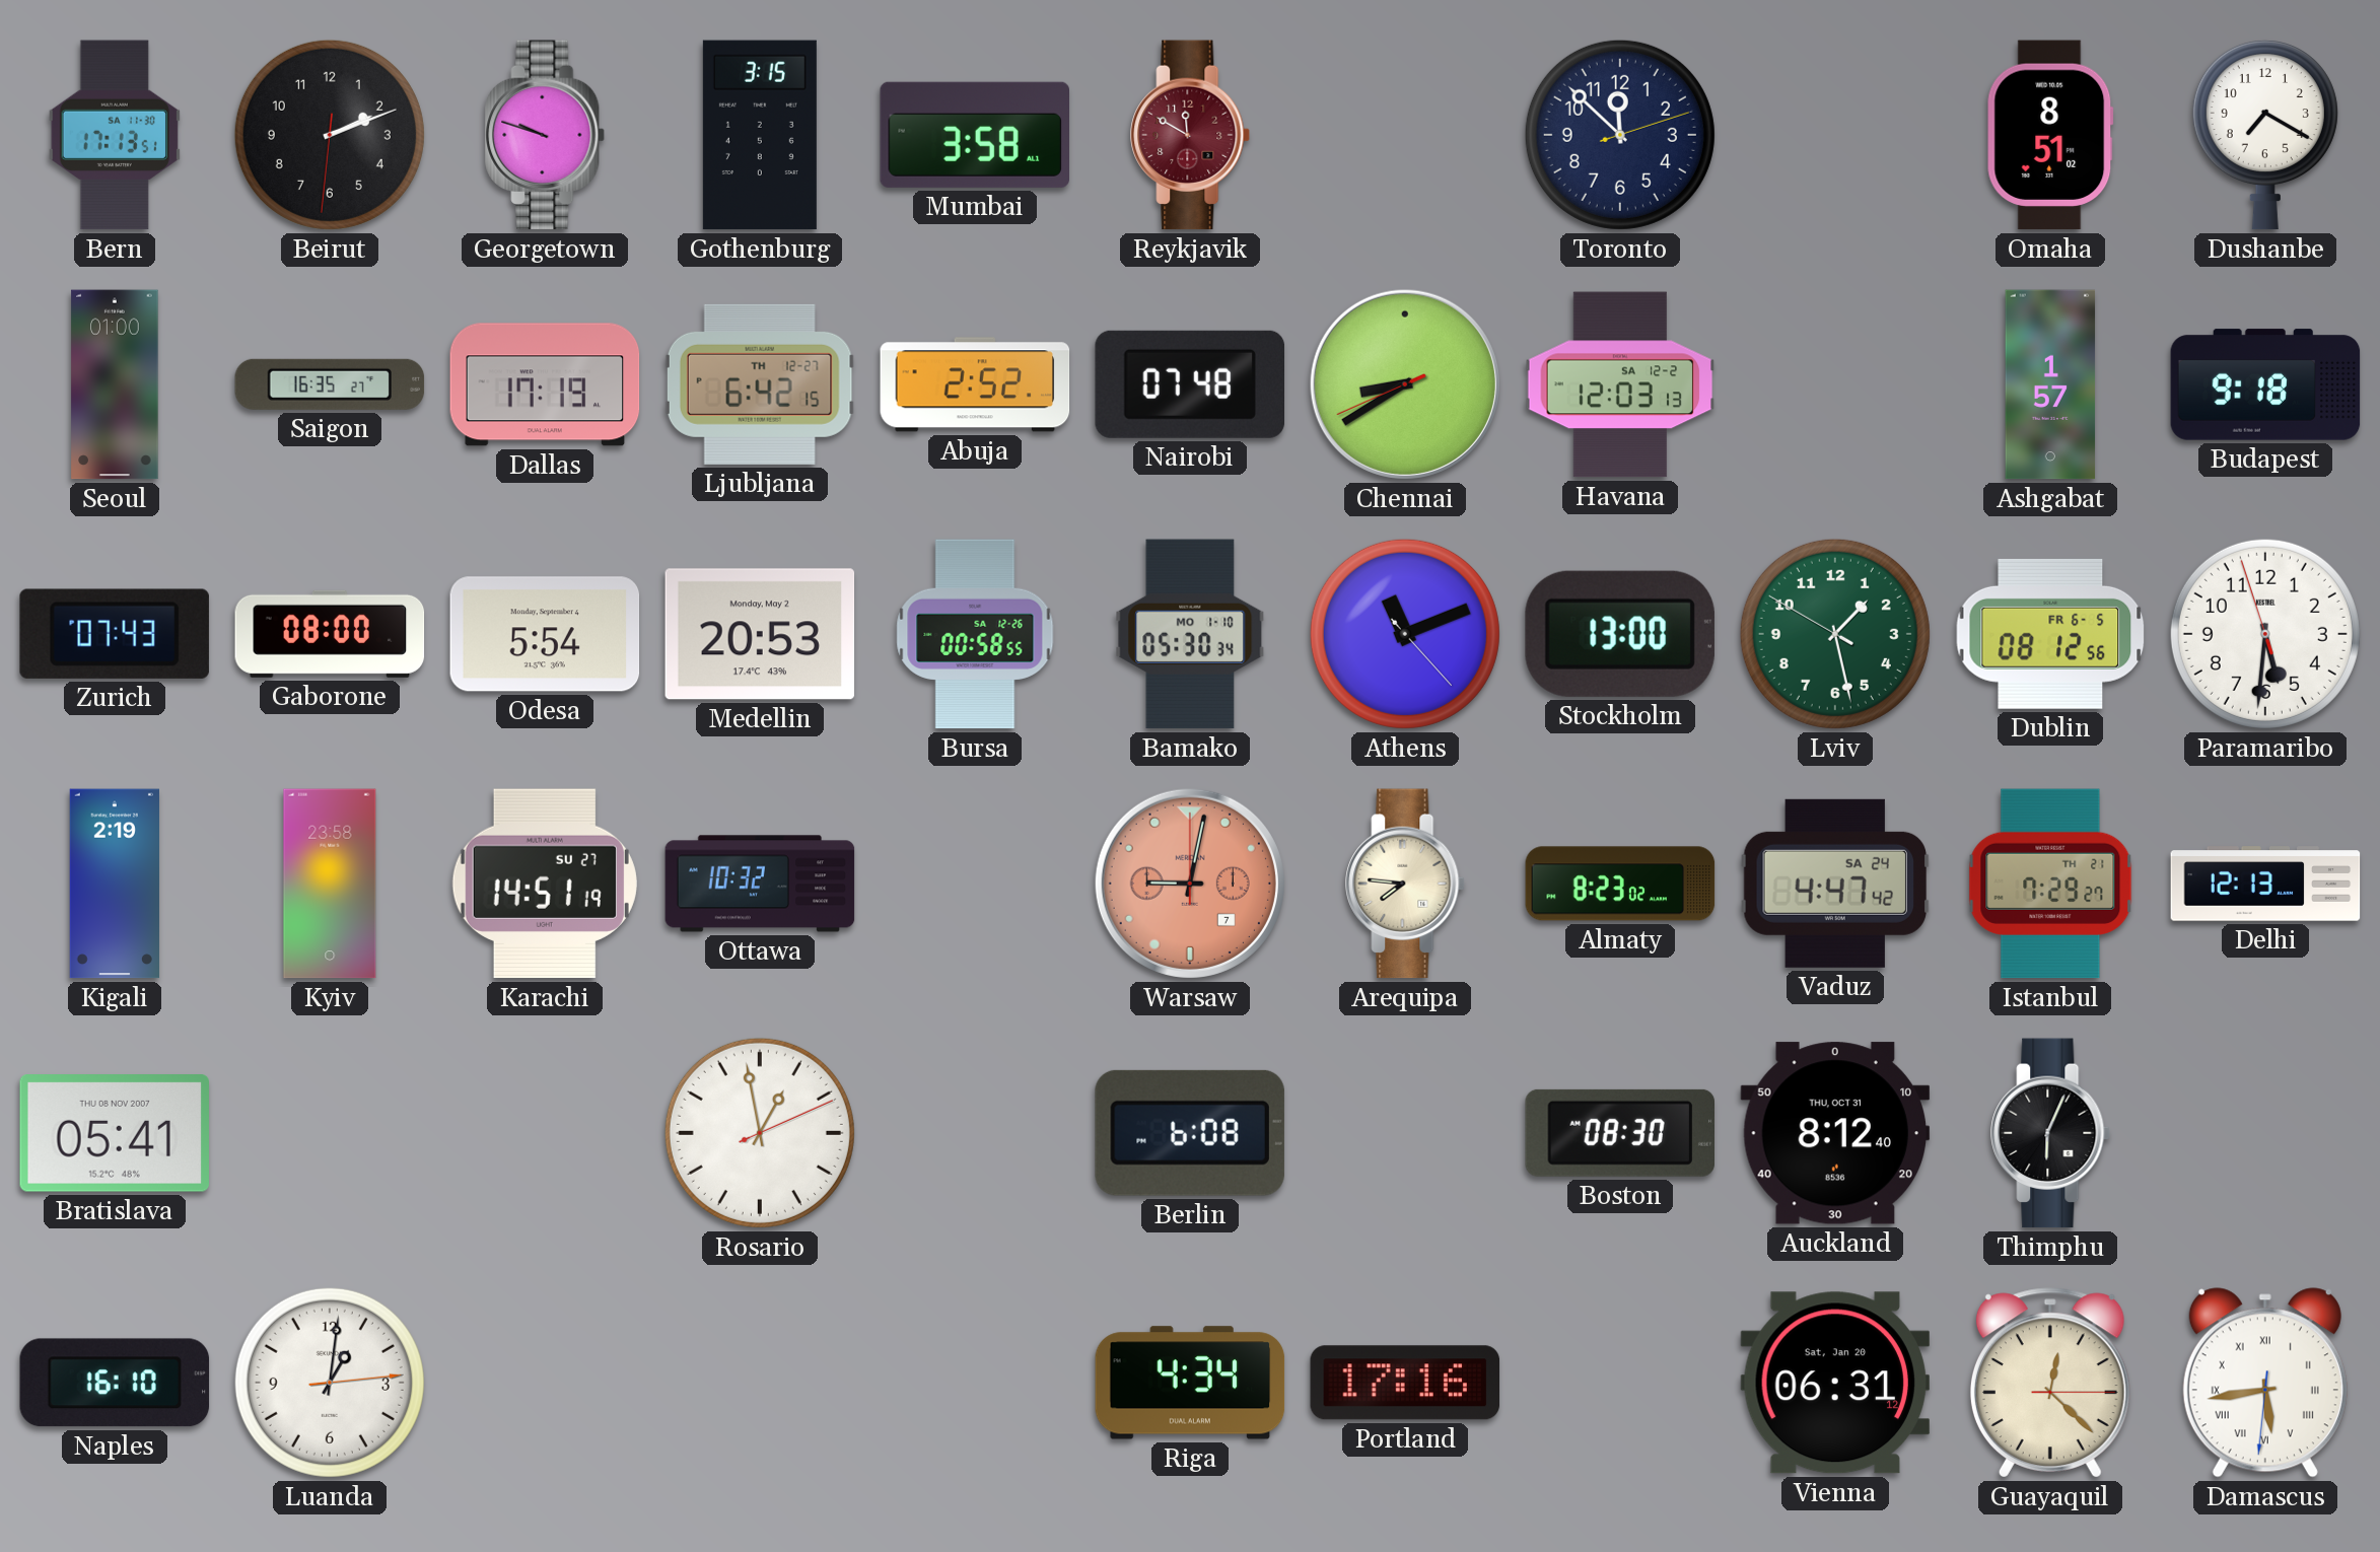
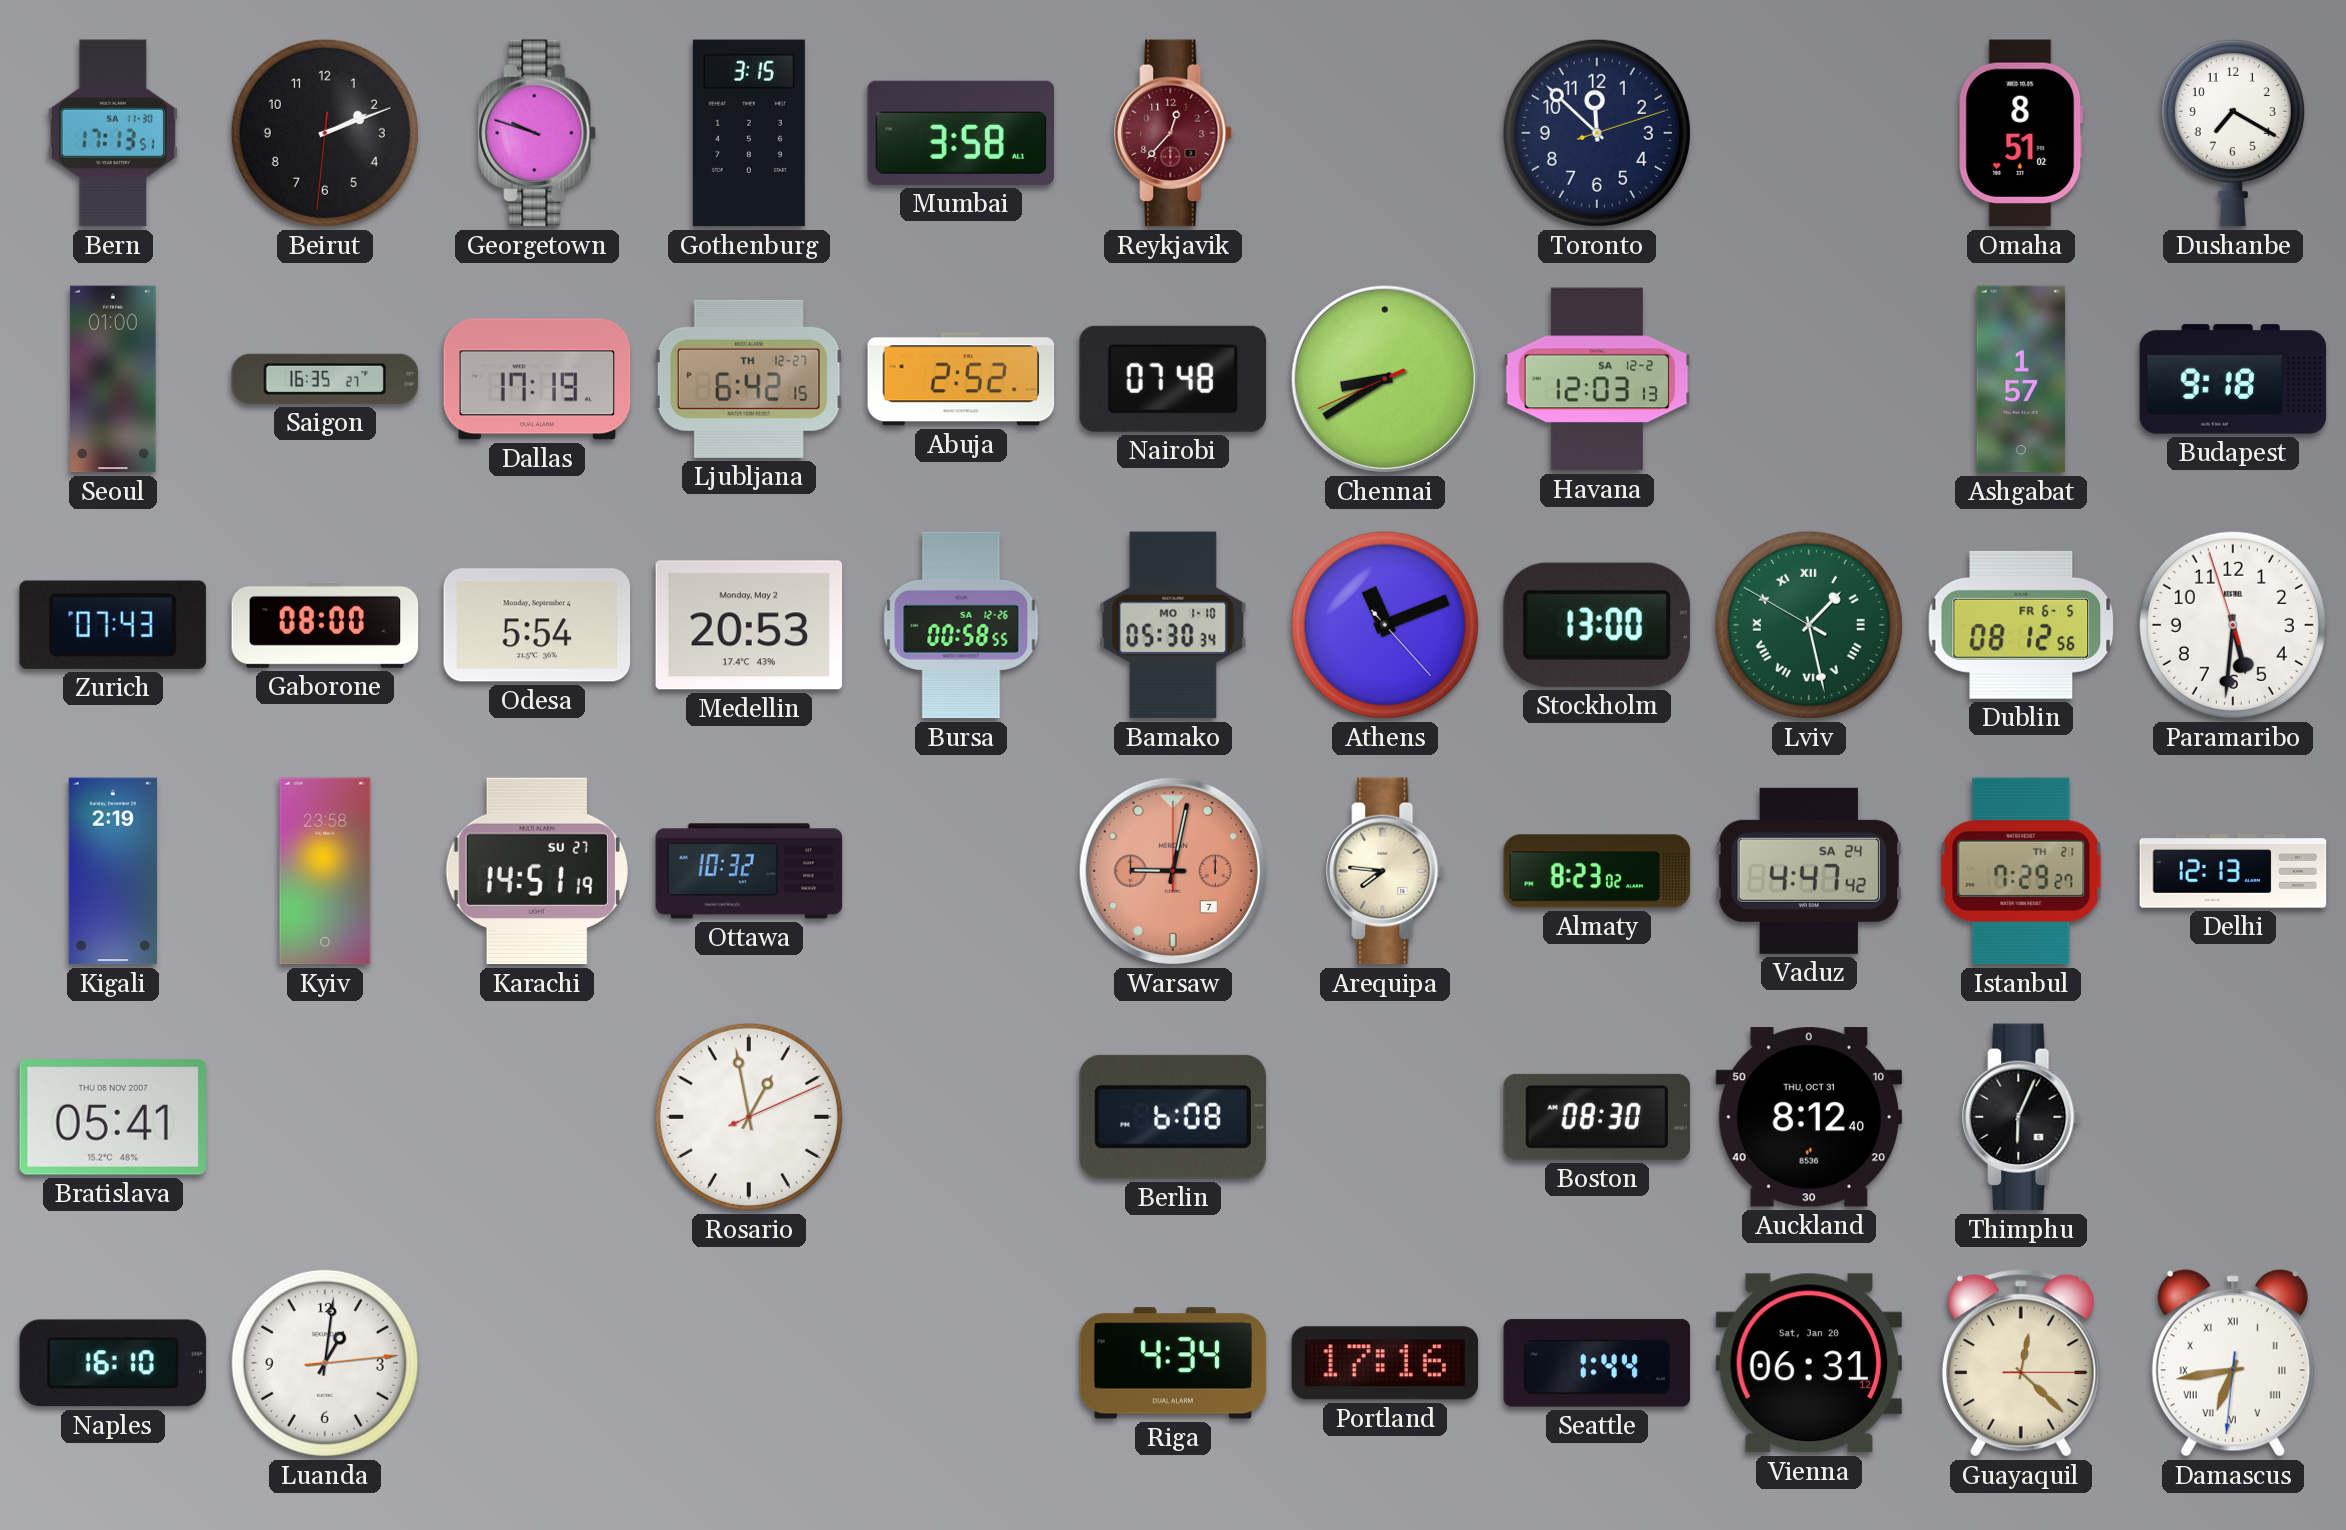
Reykjavik: 11:50 -> 12:37
Lviv numerals: Arabic -> Roman
Seattle: none -> 1:44
Damascus: 5:43 -> 6:43
